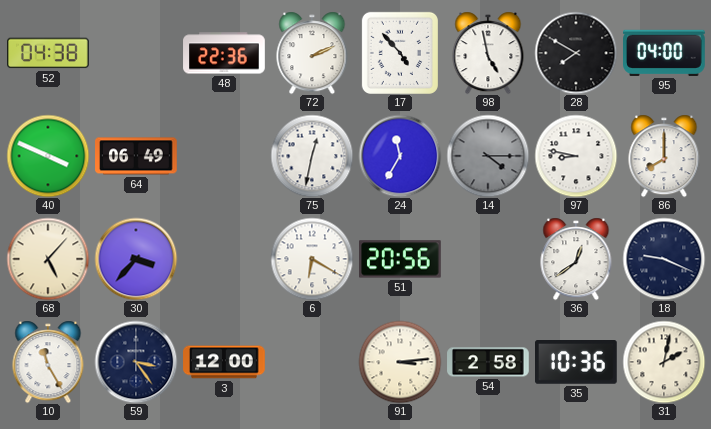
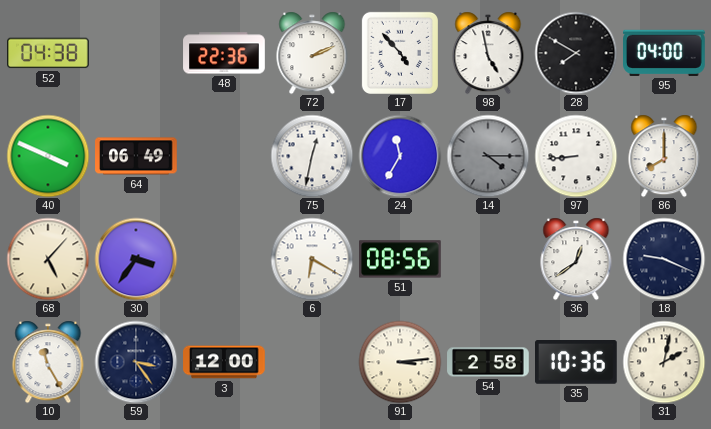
97: 8:47 -> 8:44
30: 3:37 -> 3:36
51: 20:56 -> 08:56
